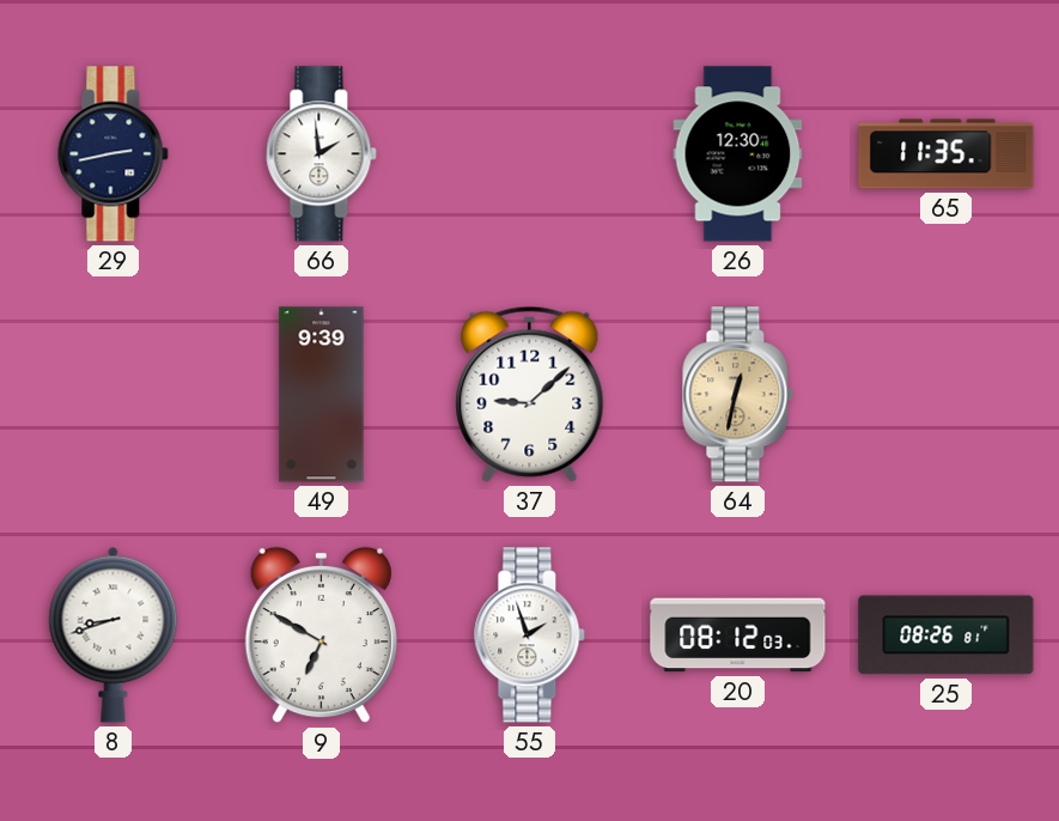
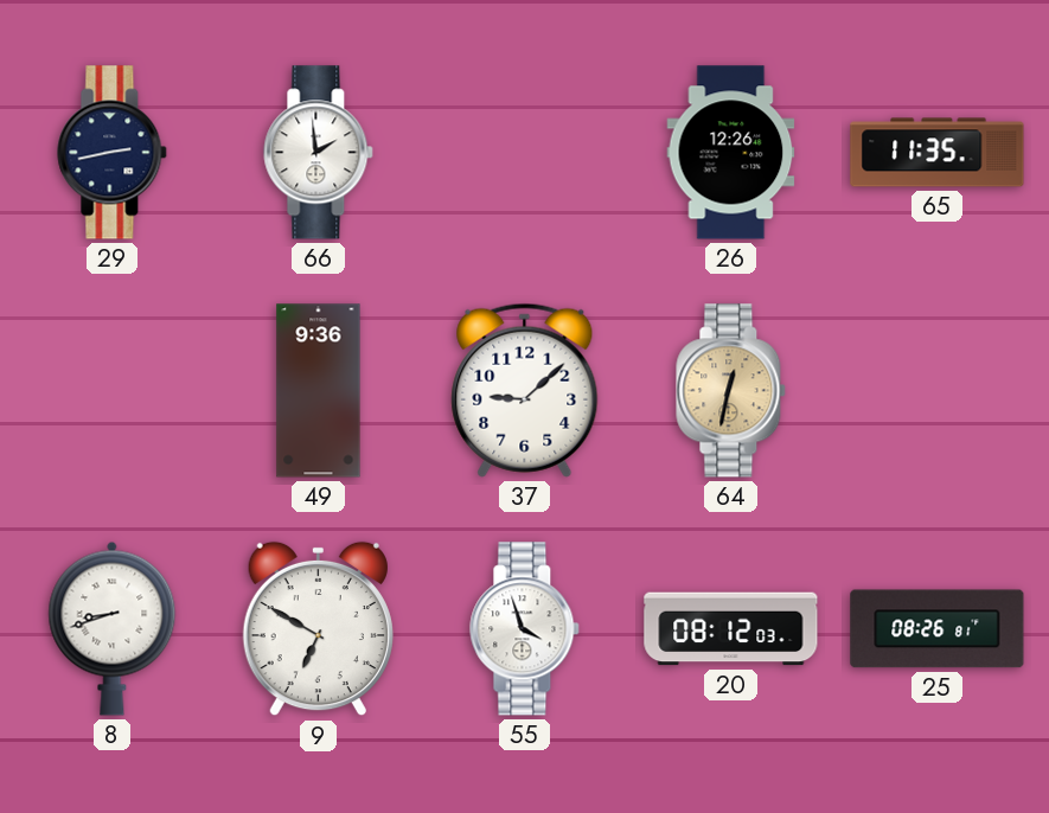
26: 12:30 -> 12:26
49: 9:39 -> 9:36
55: 1:57 -> 3:57
